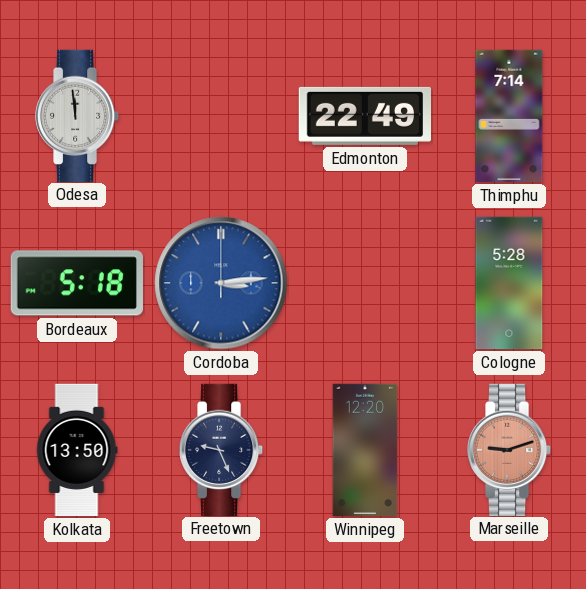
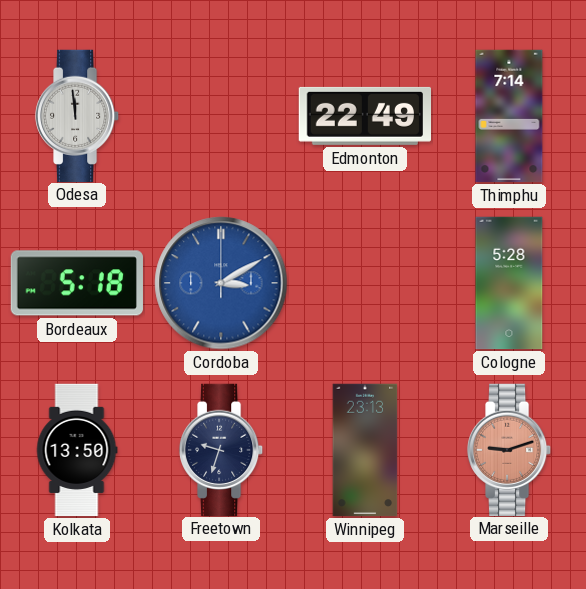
Cordoba: 3:14 -> 3:10
Freetown: 9:26 -> 9:33
Winnipeg: 12:20 -> 23:13
